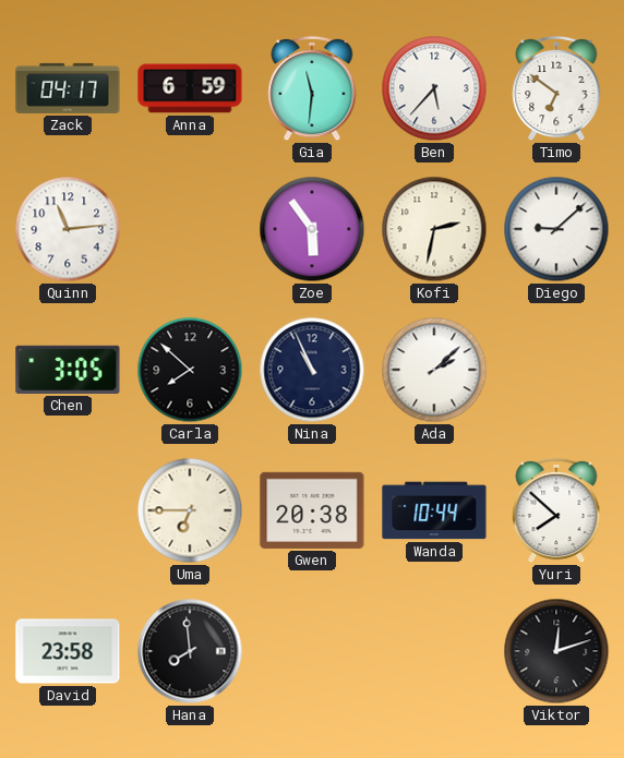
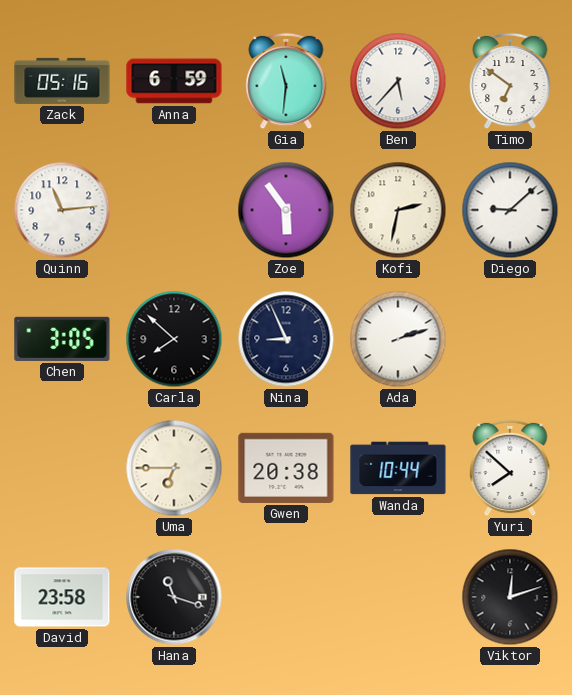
Zack: 04:17 -> 05:16
Nina: 10:56 -> 8:56
Ada: 2:08 -> 2:12
Hana: 7:59 -> 11:18
